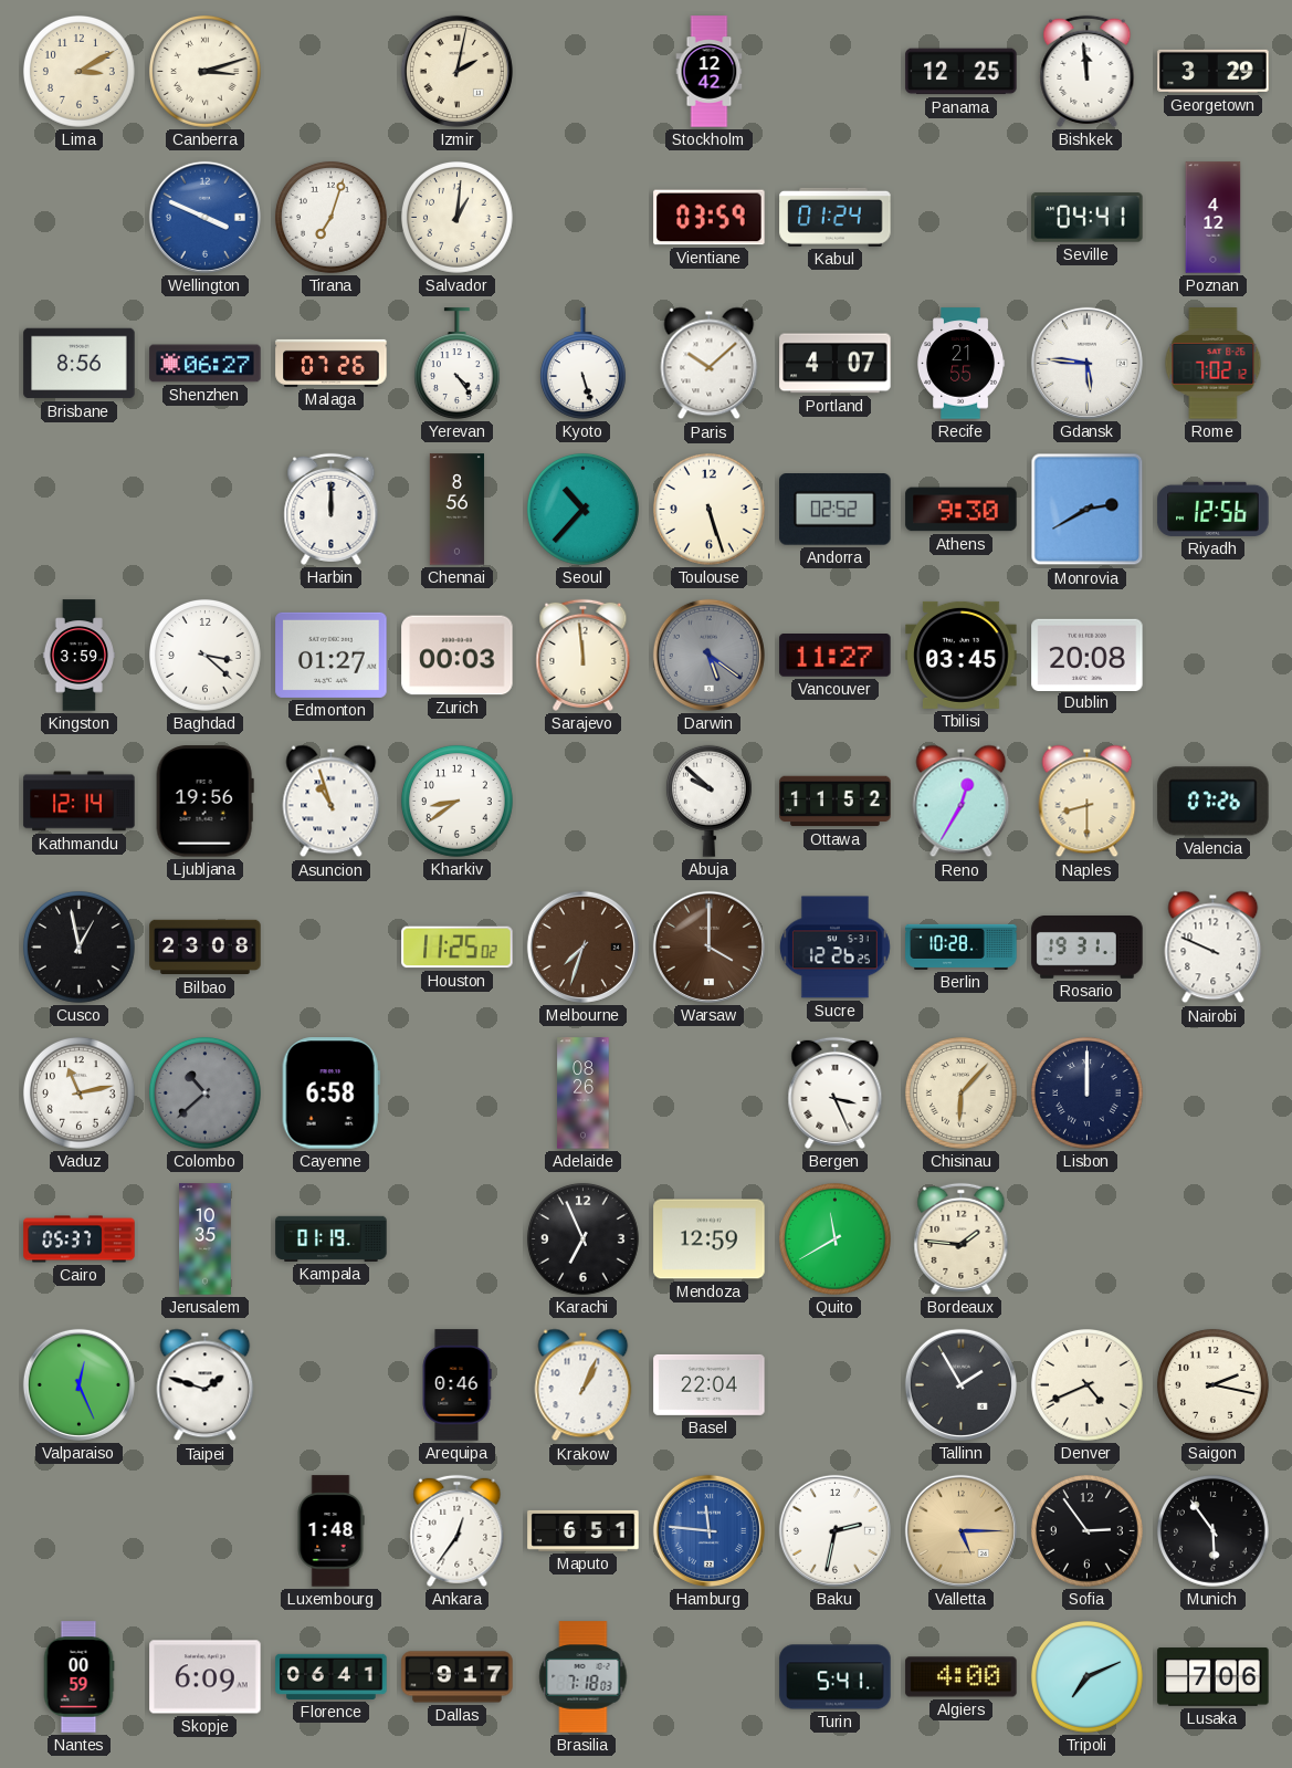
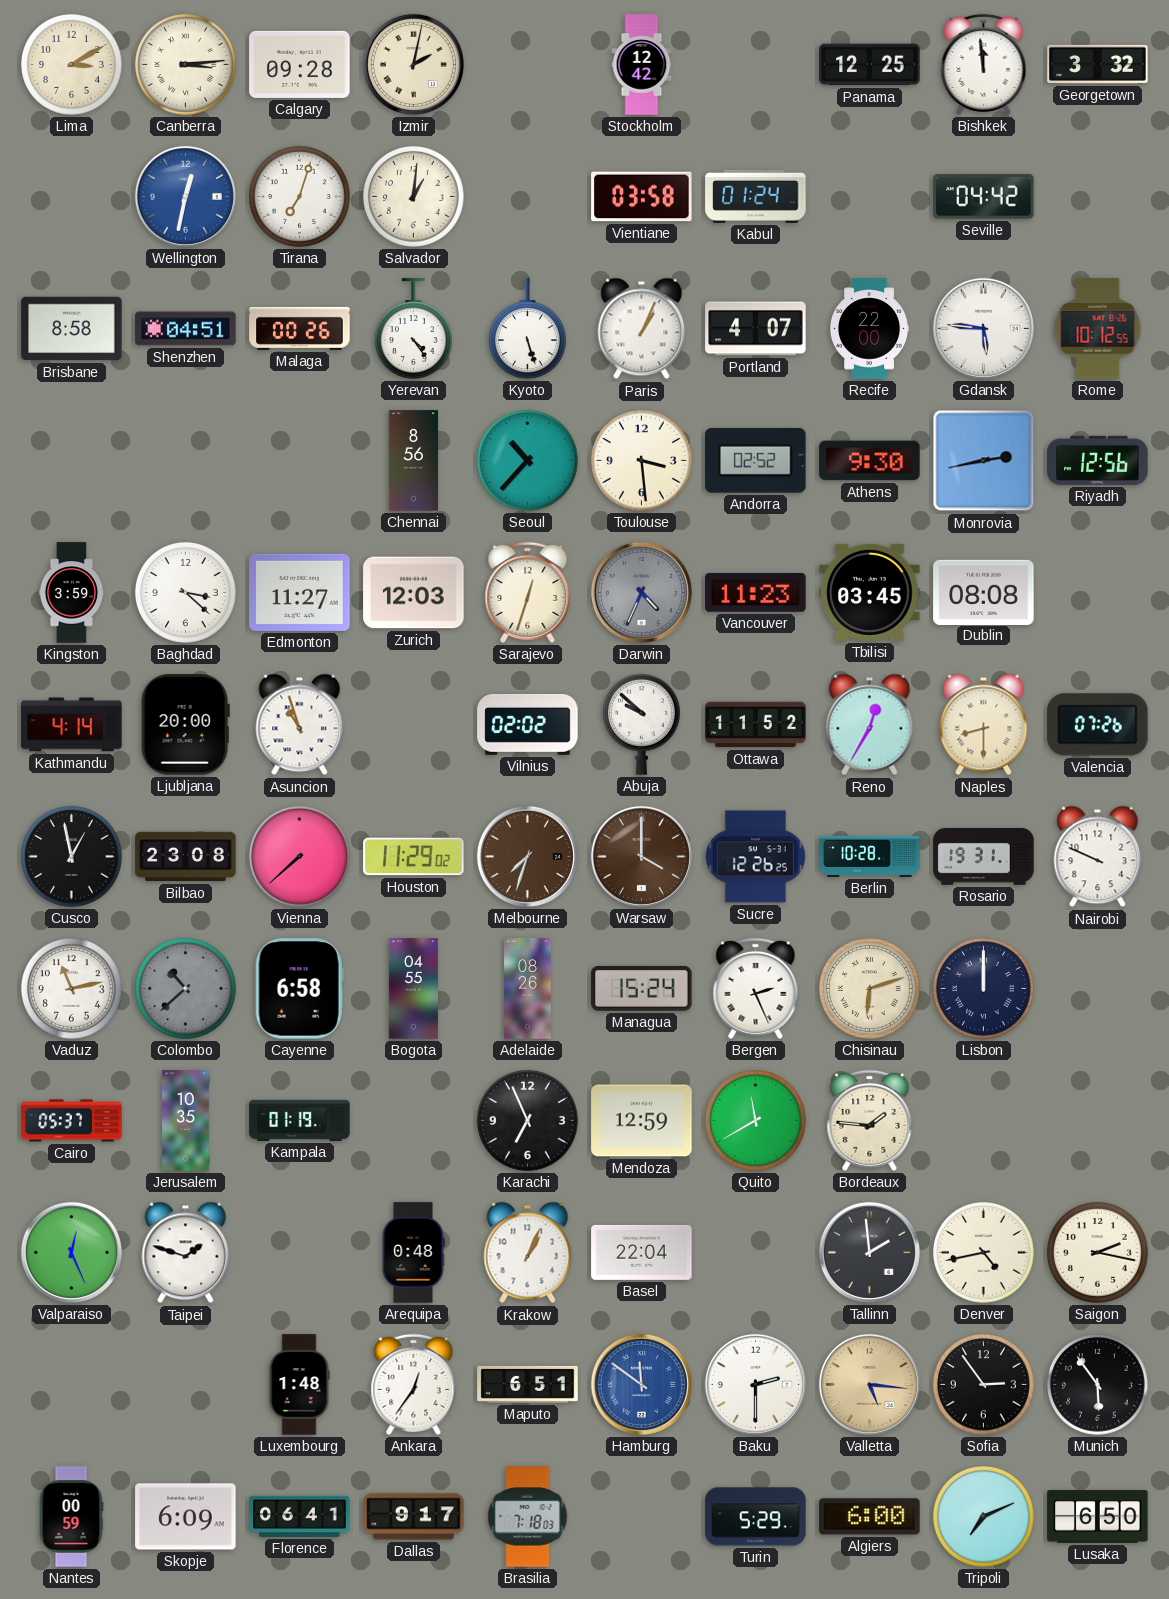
Canberra: 3:12 -> 3:14
Calgary: none -> 09:28
Georgetown: 3:29 -> 3:32
Wellington: 3:49 -> 12:32
Vientiane: 03:59 -> 03:58
Seville: 04:41 -> 04:42
Poznan: 4:12 -> none
Brisbane: 8:56 -> 8:58
Shenzhen: 06:27 -> 04:51
Malaga: 07:26 -> 00:26
Paris: 10:08 -> 1:04
Recife: 21:55 -> 22:00
Rome: 7:02 -> 10:12
Harbin: 12:00 -> none
Toulouse: 5:27 -> 3:29
Monrovia: 2:40 -> 2:43
Edmonton: 01:27 -> 11:27
Zurich: 00:03 -> 12:03
Sarajevo: 11:59 -> 12:33
Darwin: 5:21 -> 4:34
Vancouver: 11:27 -> 11:23
Dublin: 20:08 -> 08:08
Kathmandu: 12:14 -> 4:14
Ljubljana: 19:56 -> 20:00
Kharkiv: 8:39 -> none
Vilnius: none -> 02:02
Vienna: none -> 7:38
Houston: 11:25 -> 11:29
Bogota: none -> 04:55
Managua: none -> 15:24
Bergen: 3:26 -> 2:26
Chisinau: 6:07 -> 6:12
Arequipa: 0:46 -> 0:48
Tallinn: 1:55 -> 1:59
Denver: 4:41 -> 4:43
Hamburg: 11:46 -> 11:51
Baku: 2:32 -> 2:30
Valletta: 5:15 -> 5:16
Turin: 5:41 -> 5:29
Algiers: 4:00 -> 6:00
Lusaka: 7:06 -> 6:50
